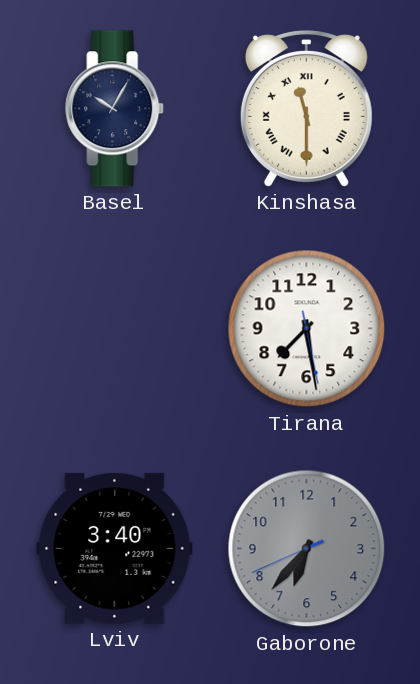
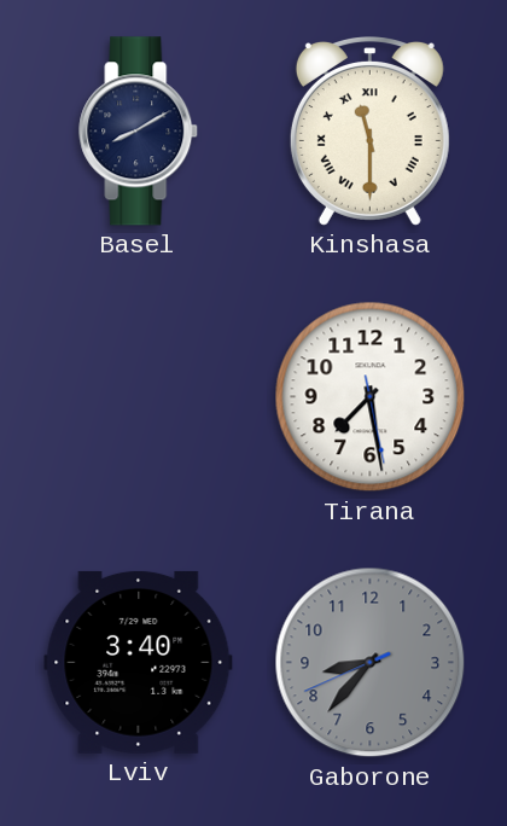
Basel: 10:05 -> 8:10
Gaborone: 6:36 -> 8:36
